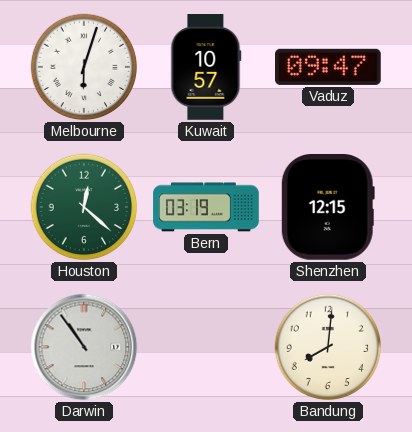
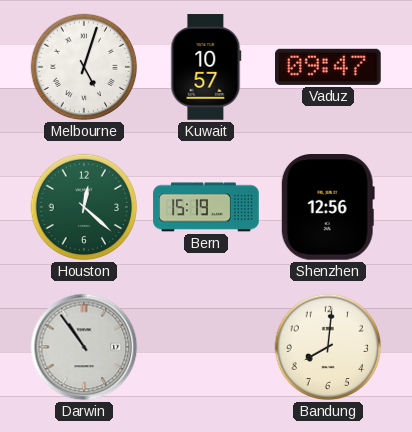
Melbourne: 6:03 -> 5:03
Bern: 03:19 -> 15:19
Shenzhen: 12:15 -> 12:56
